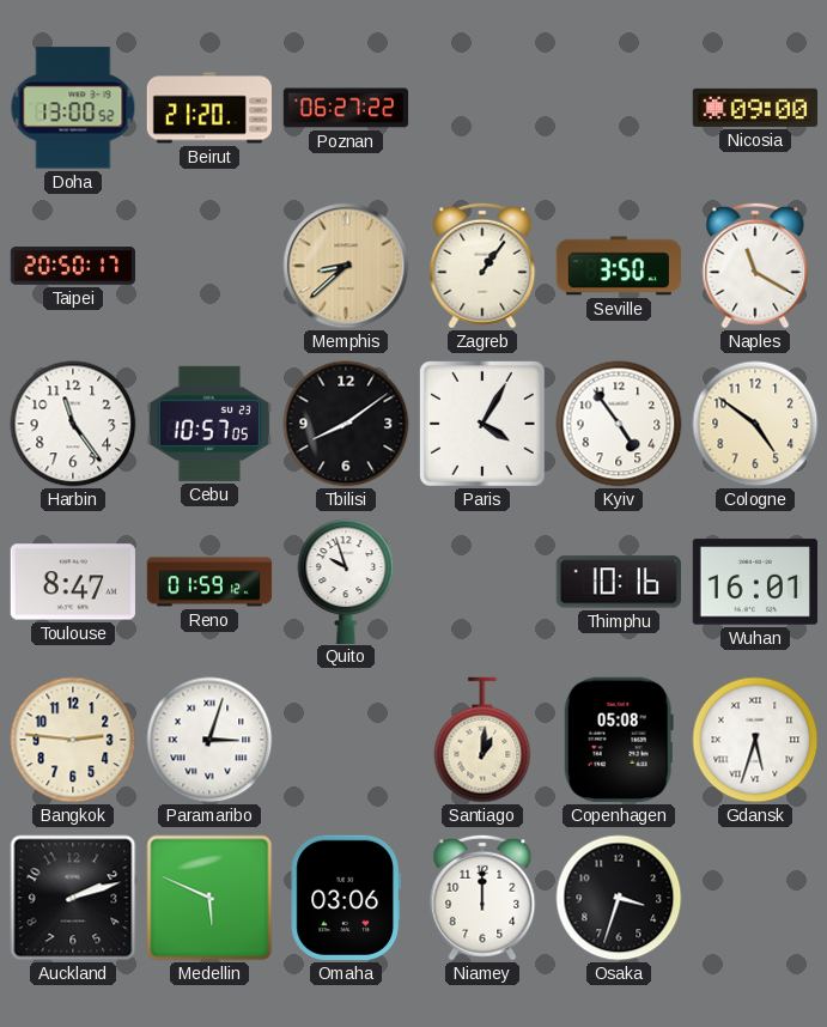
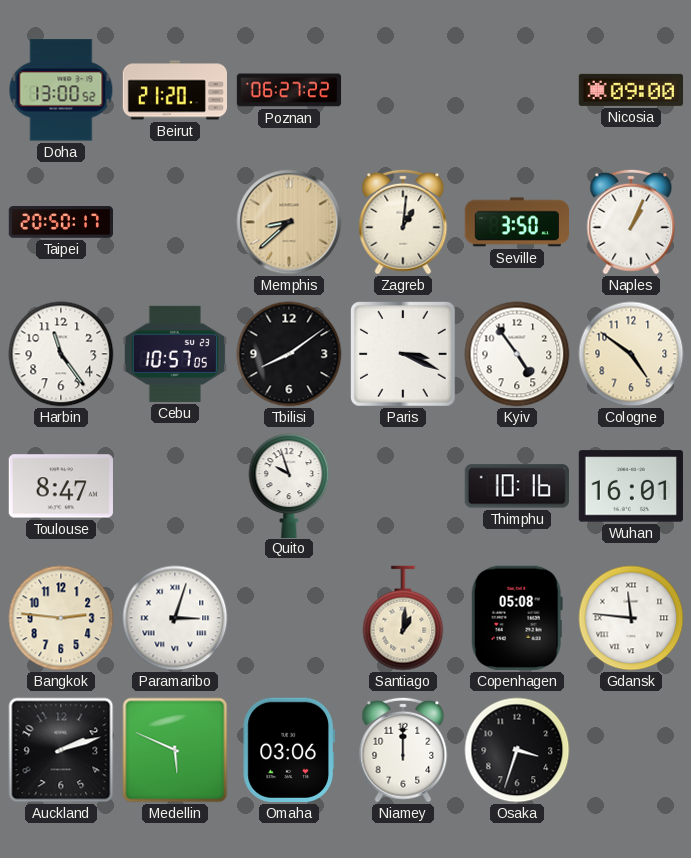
Zagreb: 1:06 -> 1:01
Naples: 11:20 -> 1:04
Paris: 4:05 -> 3:19
Reno: 01:59 -> none
Gdansk: 5:33 -> 11:46
